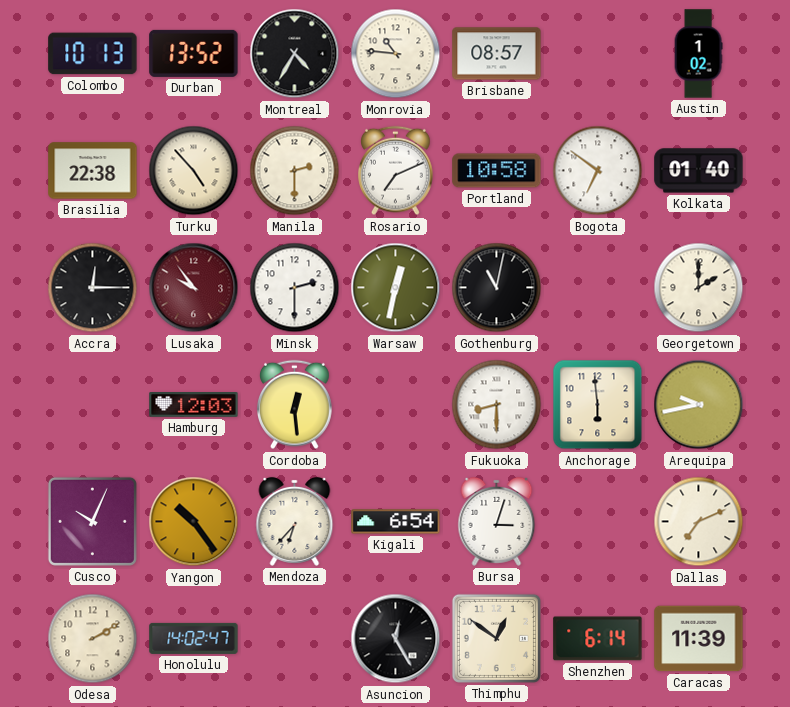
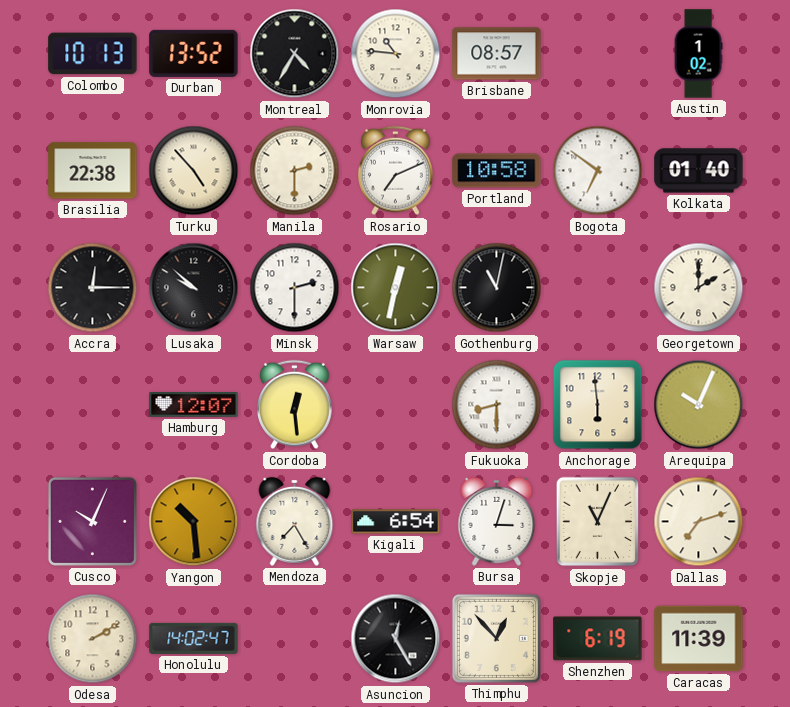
Lusaka: 9:54 -> 9:52
Lusaka dial: burgundy -> black
Hamburg: 12:03 -> 12:07
Arequipa: 9:43 -> 10:04
Yangon: 10:24 -> 10:29
Mendoza: 6:37 -> 7:25
Skopje: none -> 11:04
Dallas: 7:11 -> 7:12
Thimphu: 12:51 -> 12:53
Shenzhen: 6:14 -> 6:19
